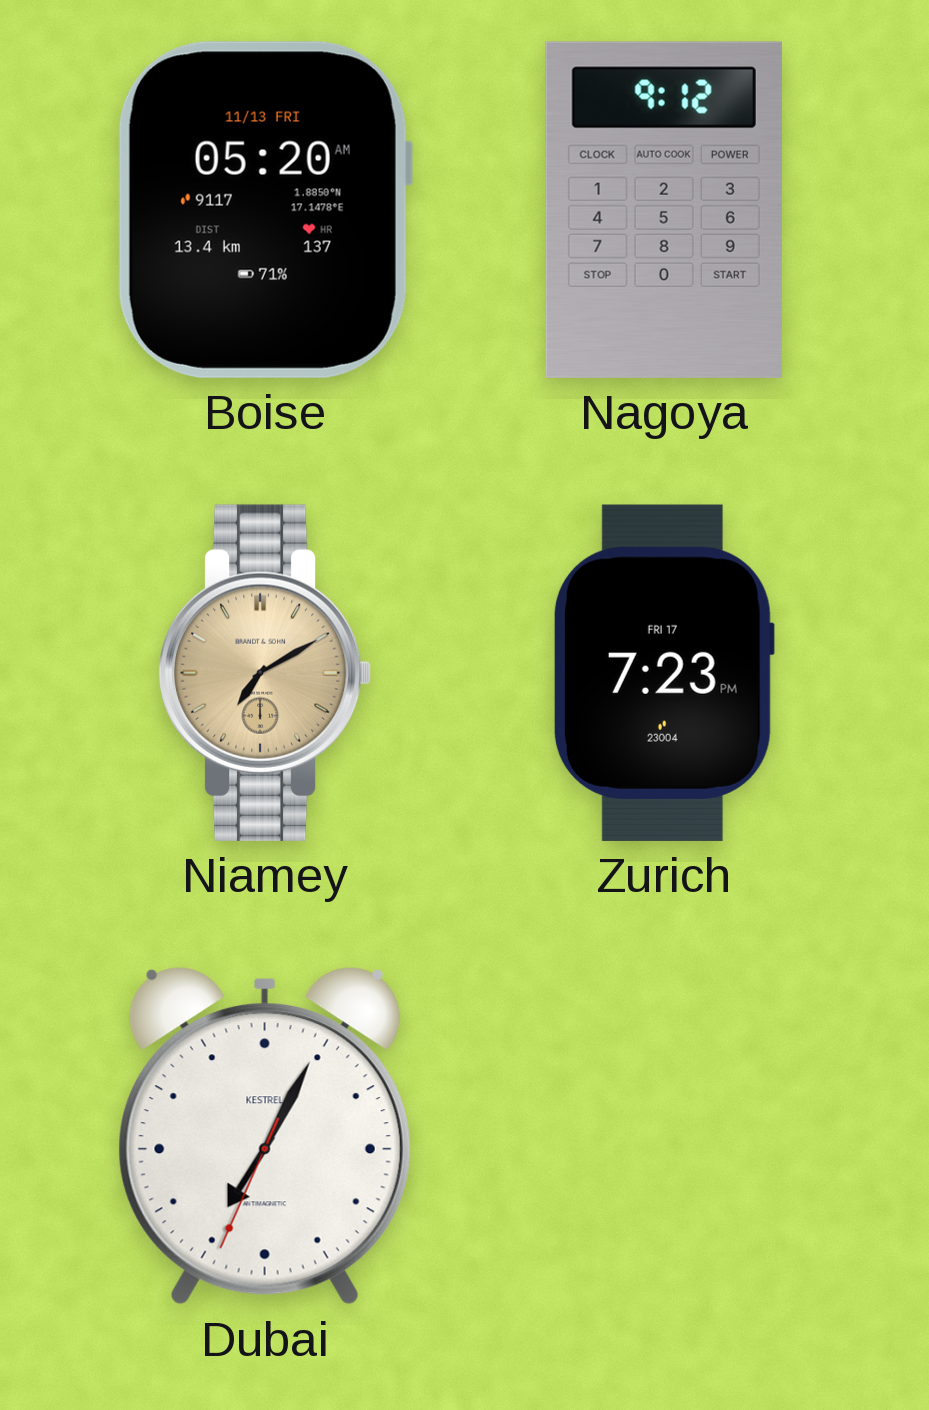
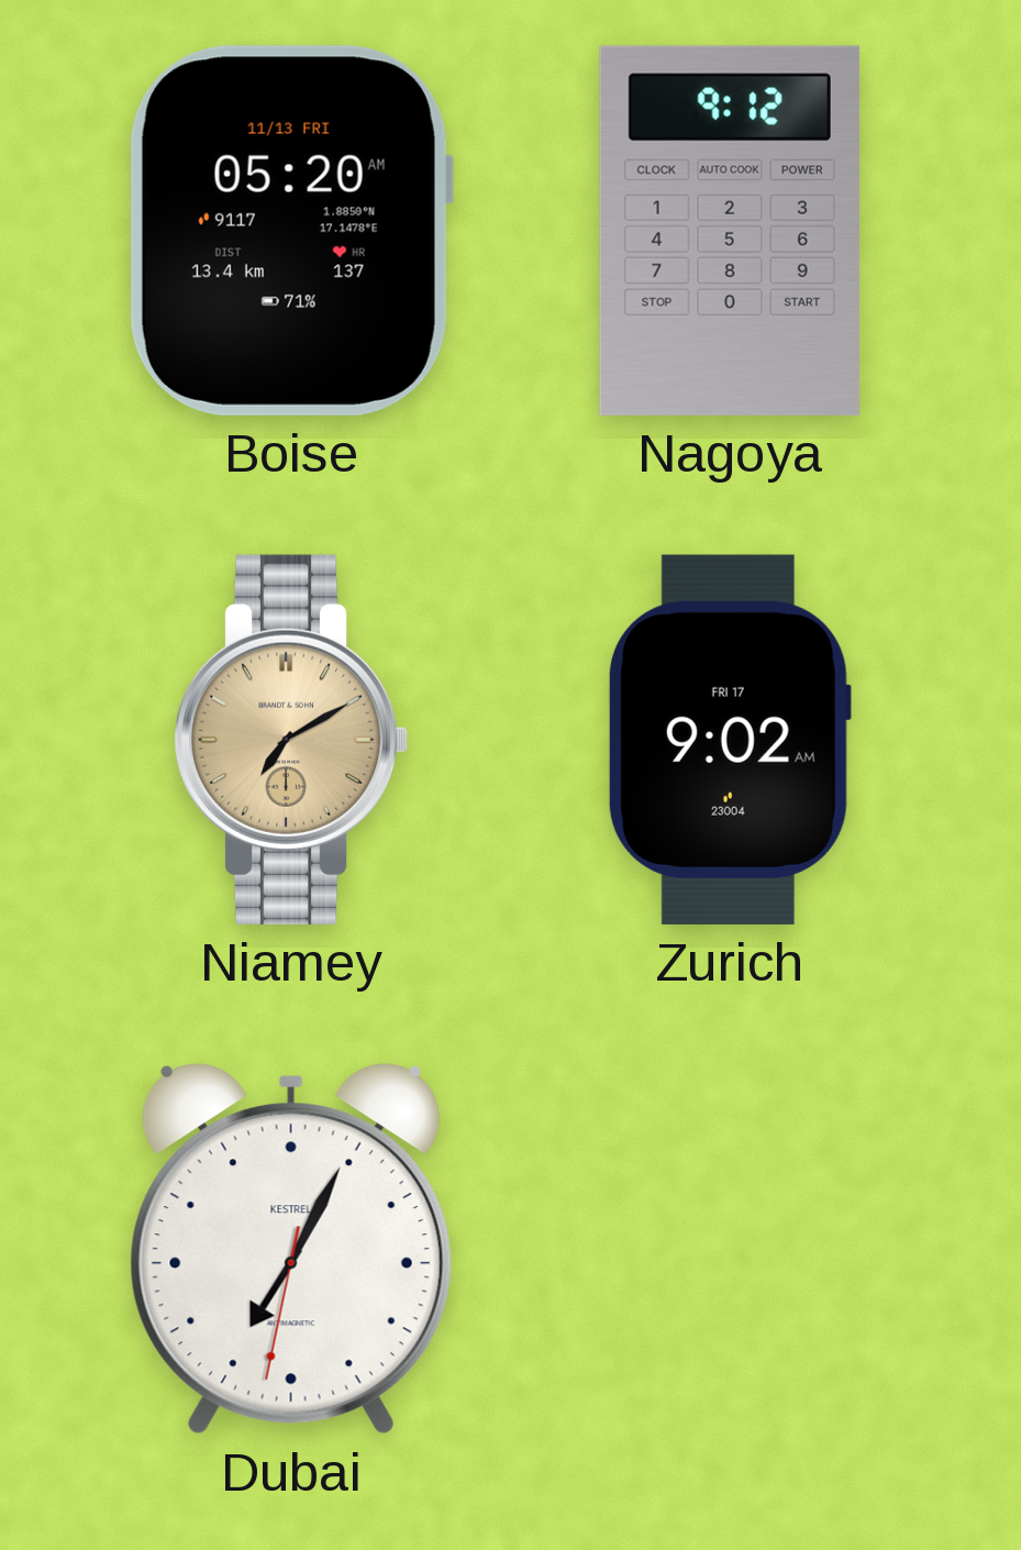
Zurich: 7:23 -> 9:02
Dubai: 7:04:34 -> 7:04:32
